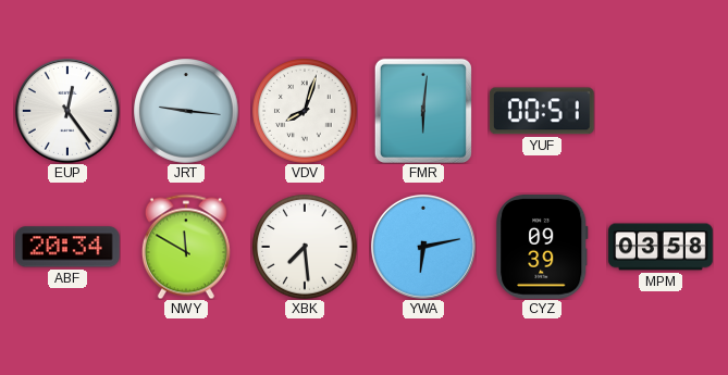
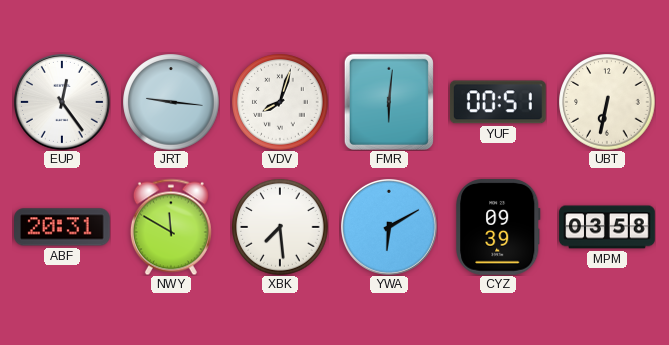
UBT: none -> 6:32
ABF: 20:34 -> 20:31
YWA: 6:13 -> 6:10
